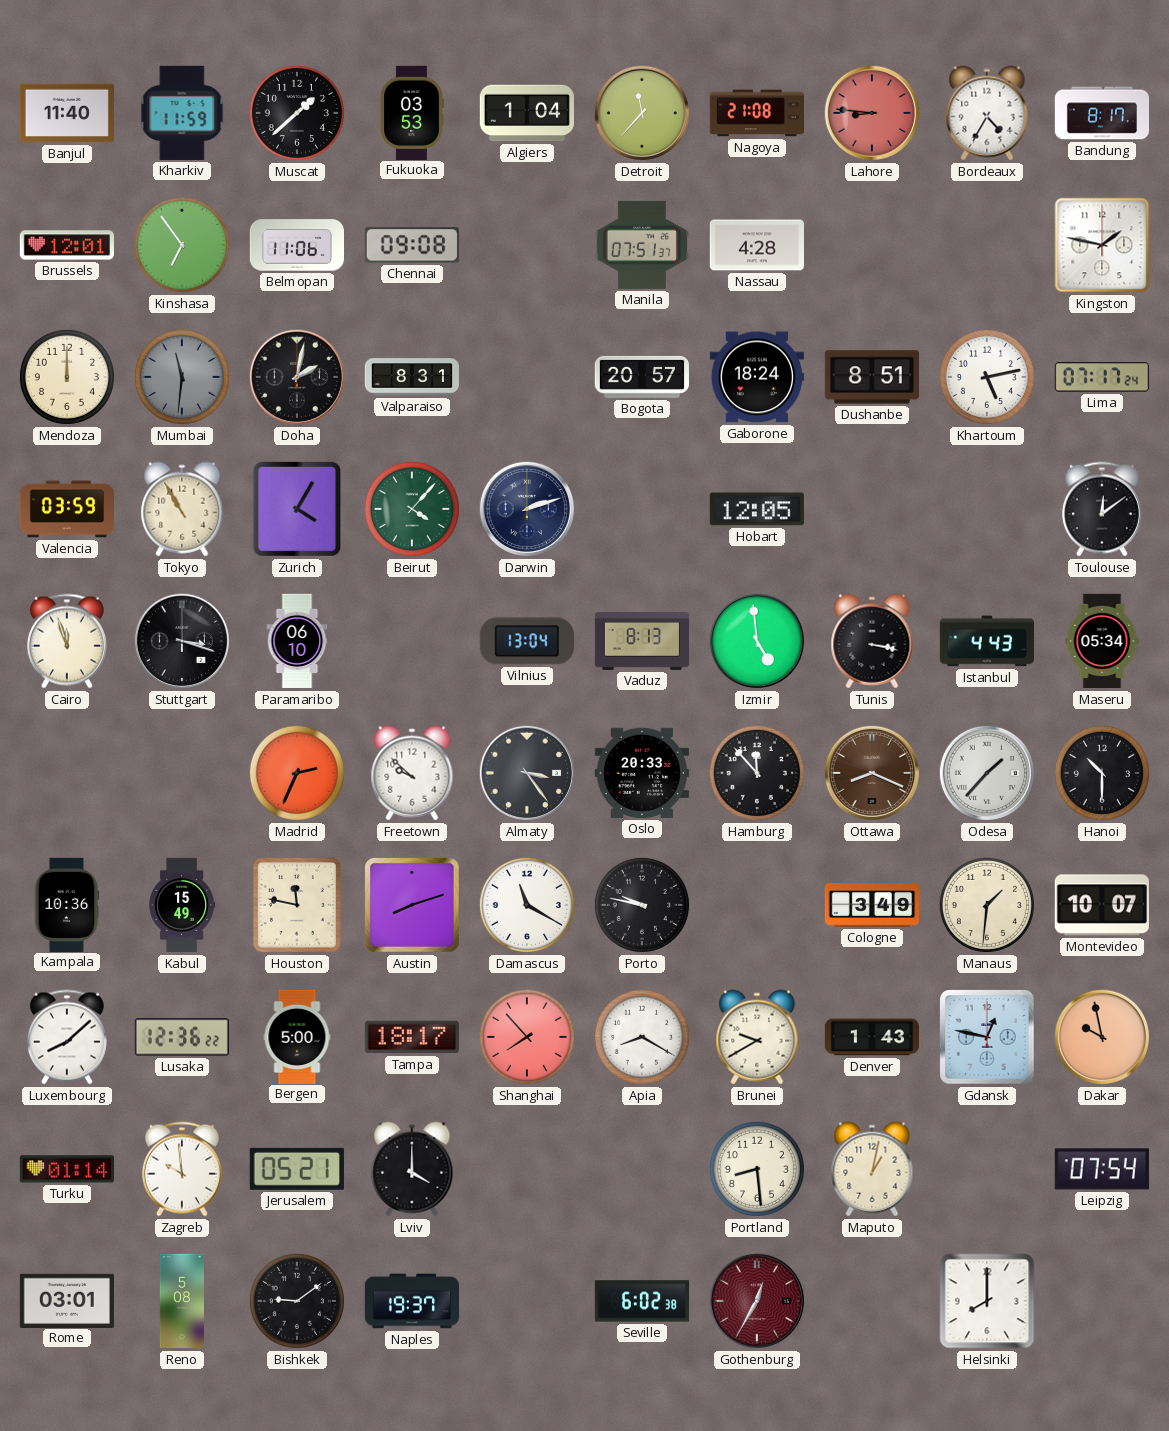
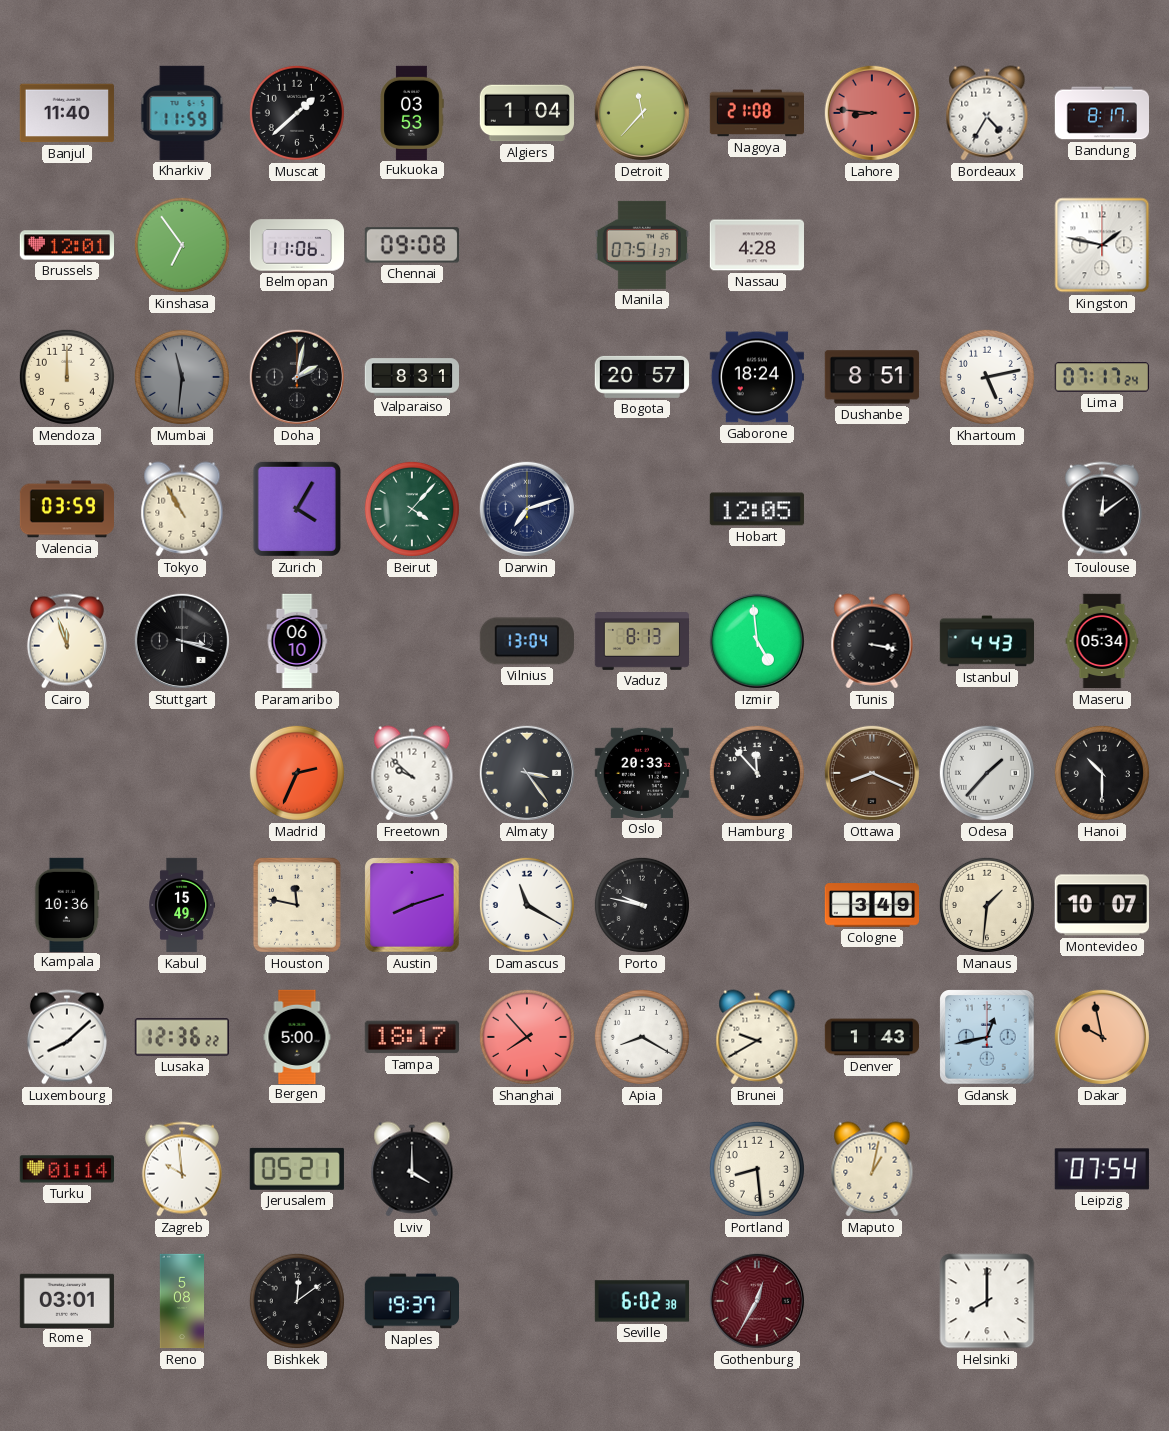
Darwin: 2:12 -> 7:12
Gdansk: 12:47 -> 12:43
Bishkek: 9:09 -> 12:09
